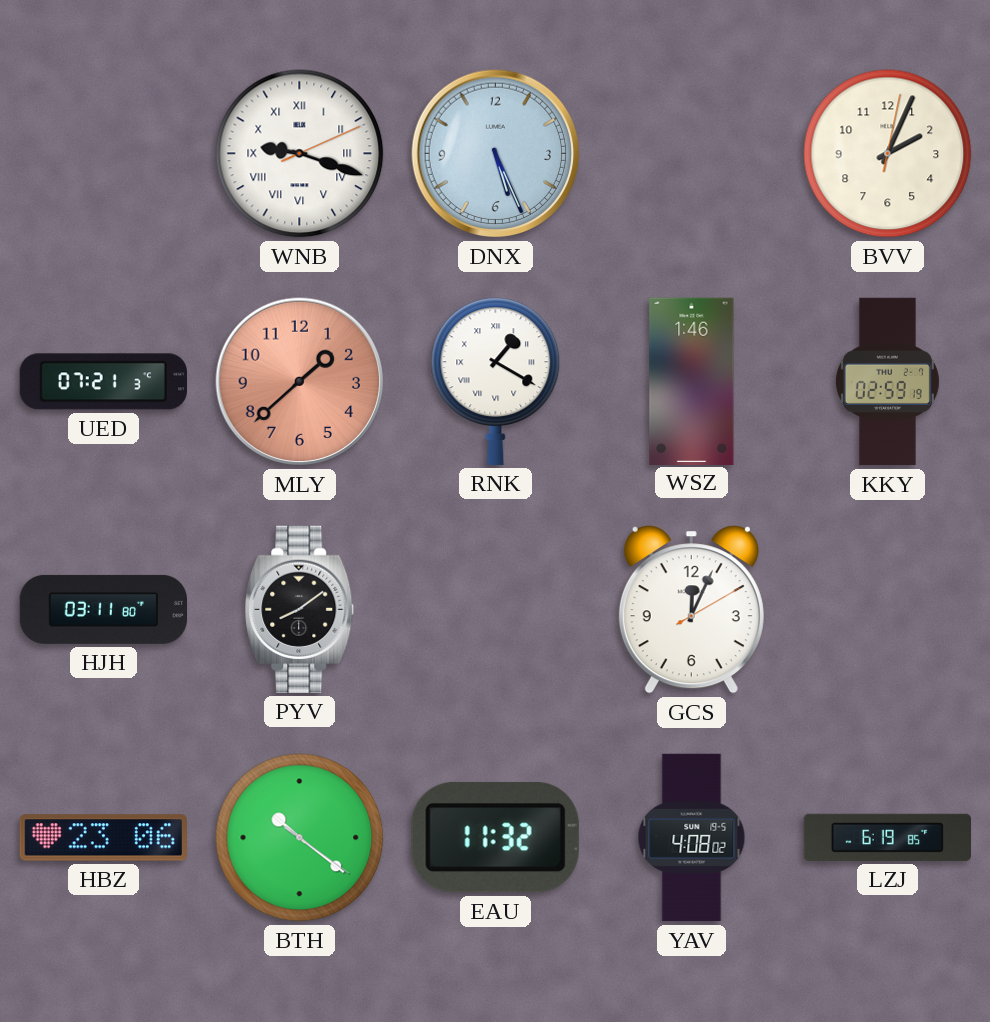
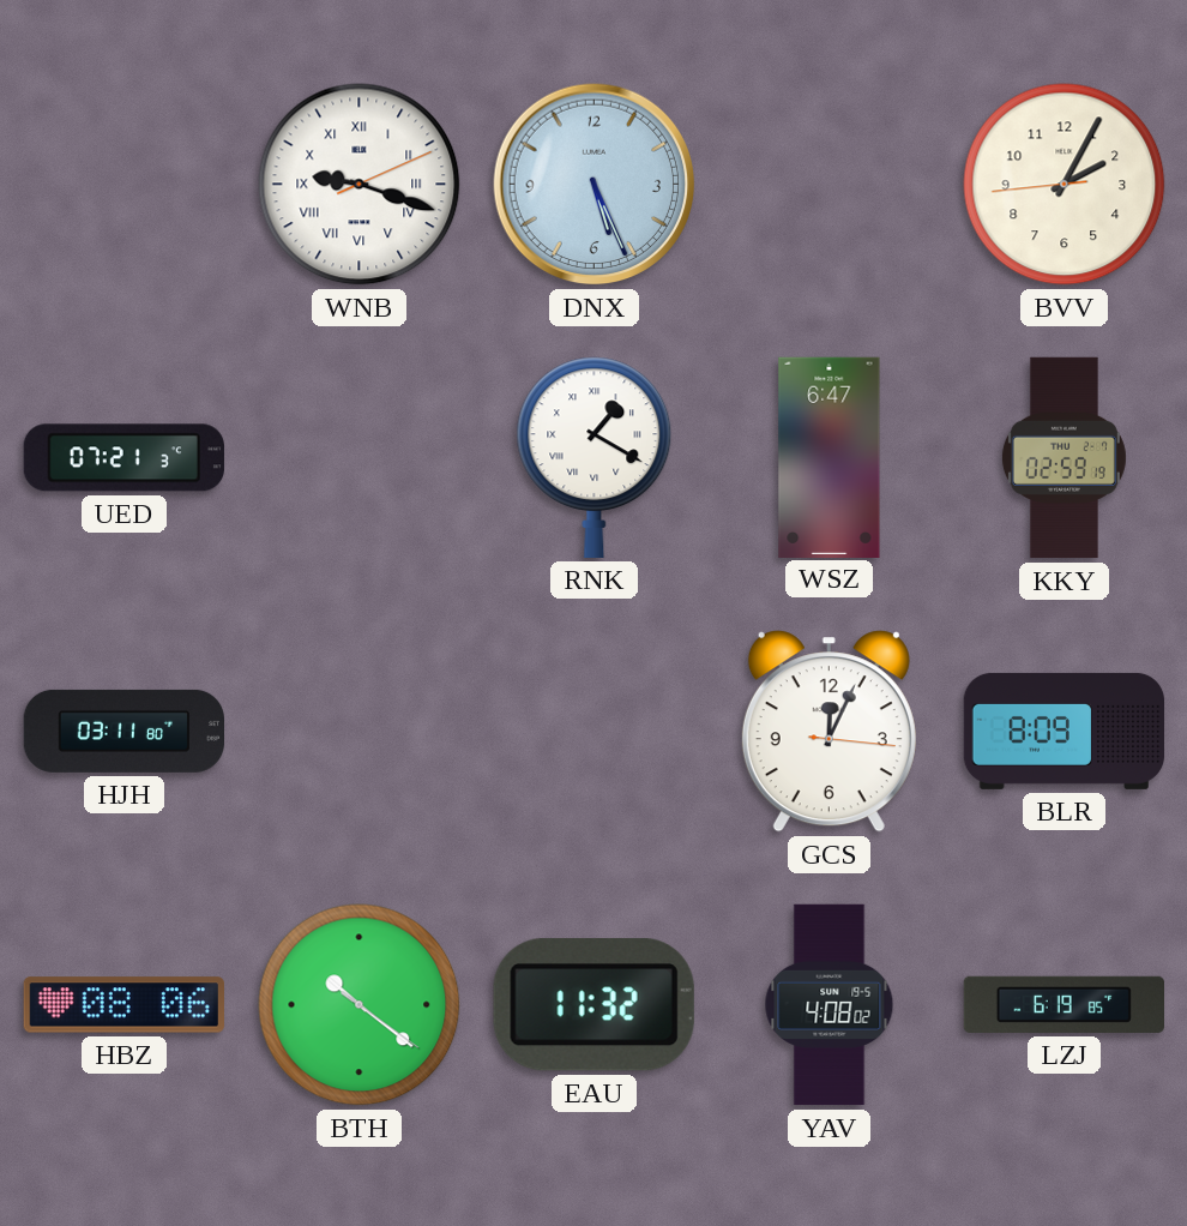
BVV: 2:04:02 -> 2:04:44
MLY: 1:38 -> none
WSZ: 1:46 -> 6:47
PYV: 8:09 -> none
GCS: 12:04:10 -> 12:04:16
BLR: none -> 8:09
HBZ: 23:06 -> 08:06
